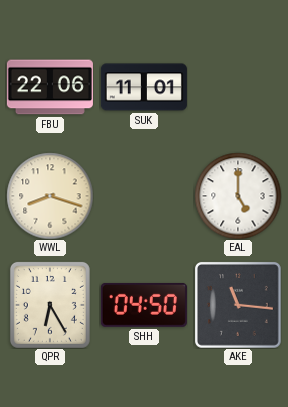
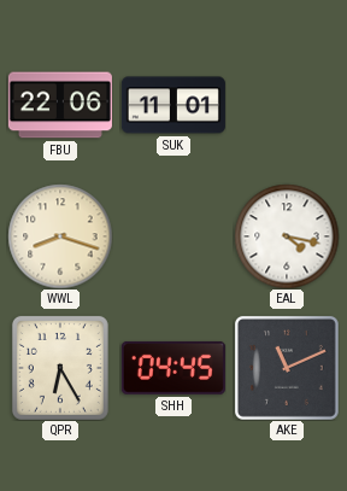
EAL: 5:00 -> 4:17
SHH: 04:50 -> 04:45
AKE: 11:16 -> 11:11
